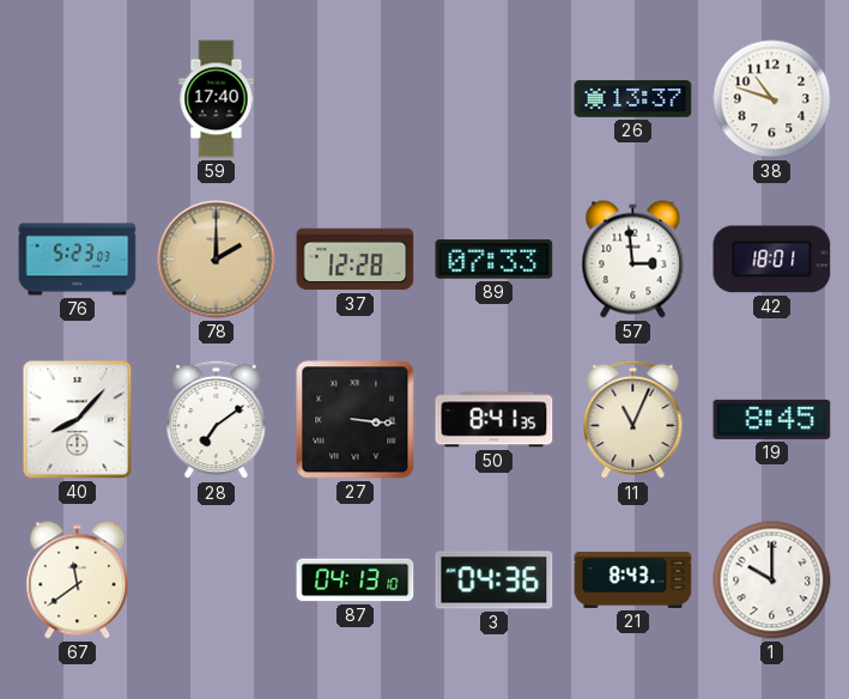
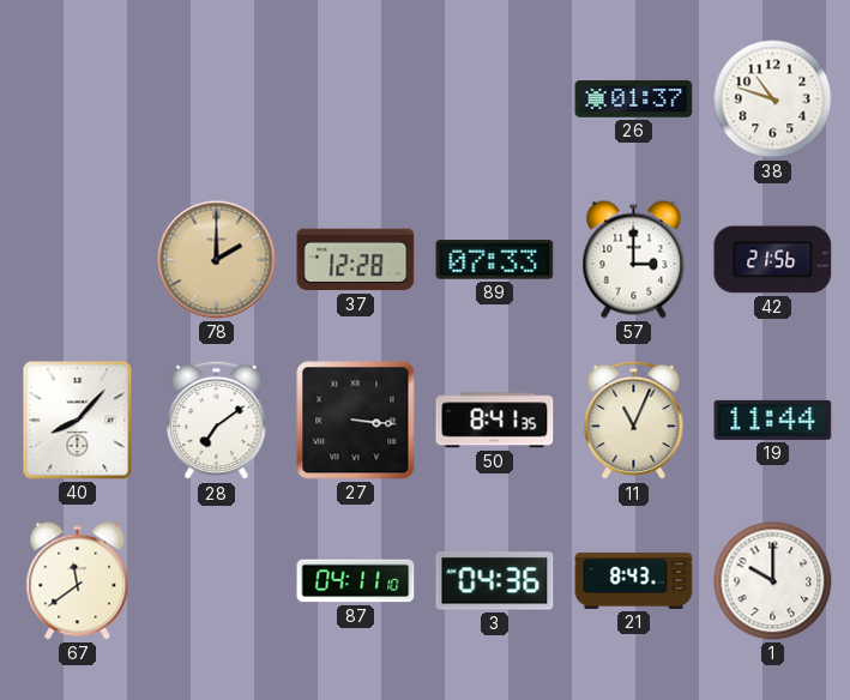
59: 17:40 -> none
26: 13:37 -> 01:37
76: 5:23 -> none
57: 2:59 -> 3:00
42: 18:01 -> 21:56
19: 8:45 -> 11:44
87: 04:13 -> 04:11
